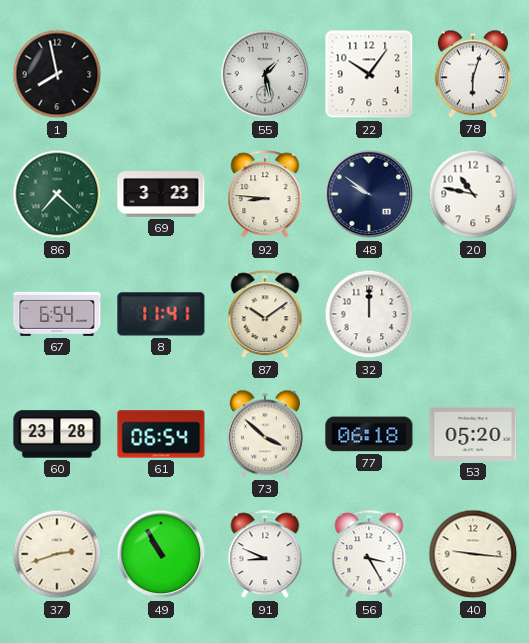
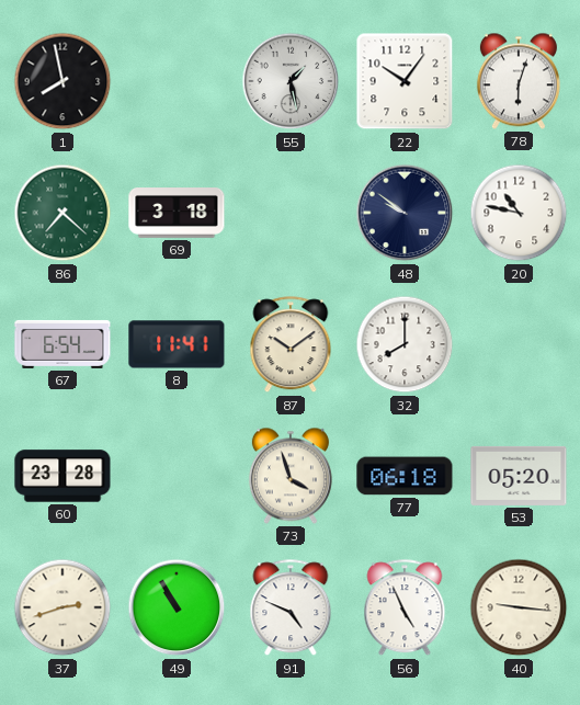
69: 3:23 -> 3:18
92: 8:46 -> none
32: 12:00 -> 8:00
61: 06:54 -> none
73: 3:52 -> 3:57
91: 8:49 -> 4:49
56: 3:25 -> 4:56
